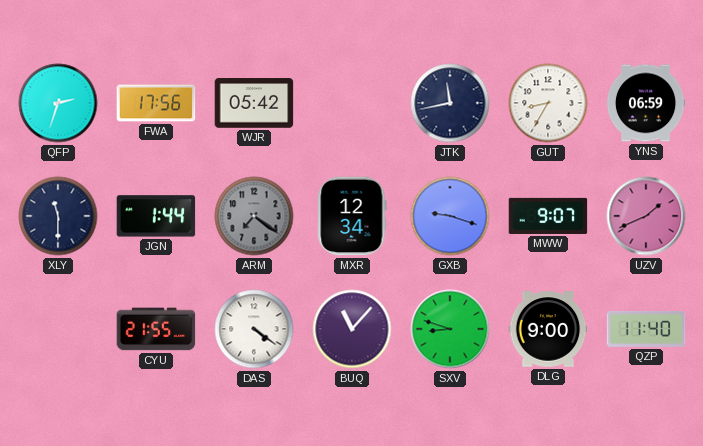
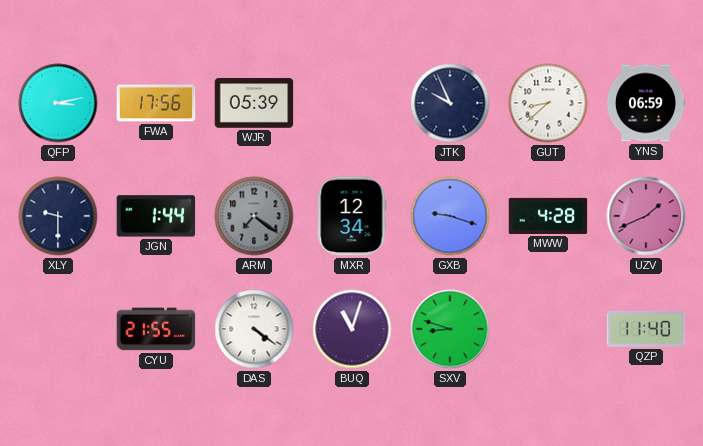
QFP: 2:33 -> 3:13
WJR: 05:42 -> 05:39
JTK: 11:43 -> 9:56
GUT: 8:35 -> 8:38
XLY: 11:30 -> 9:30
MWW: 9:07 -> 4:28
BUQ: 11:07 -> 11:03
DLG: 9:00 -> none
